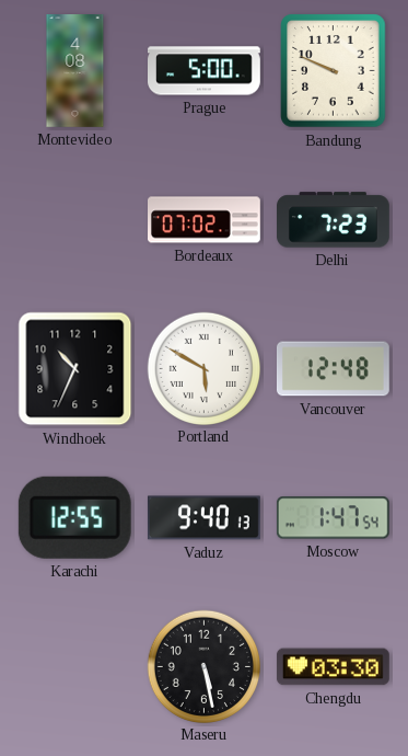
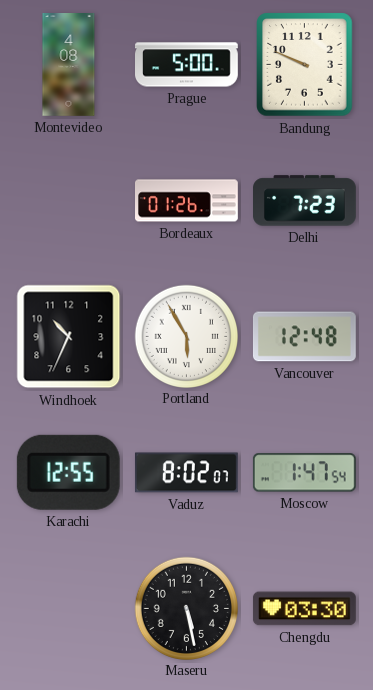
Bordeaux: 07:02 -> 01:26
Portland: 5:50 -> 5:55
Vaduz: 9:40 -> 8:02
